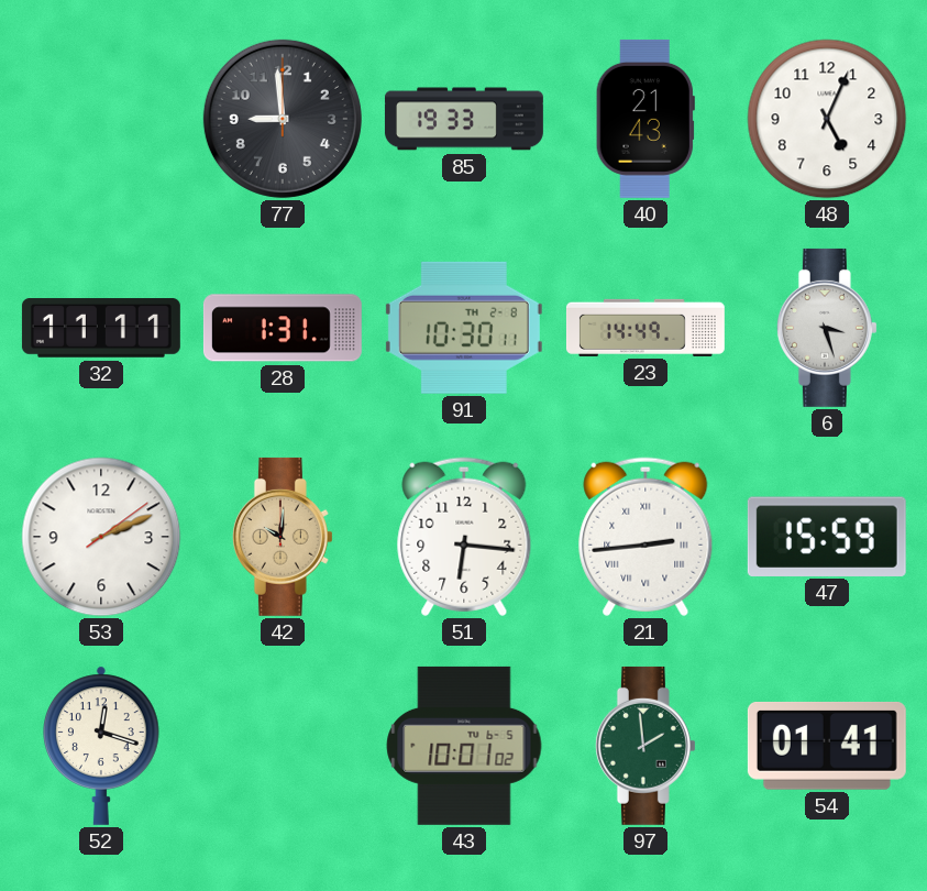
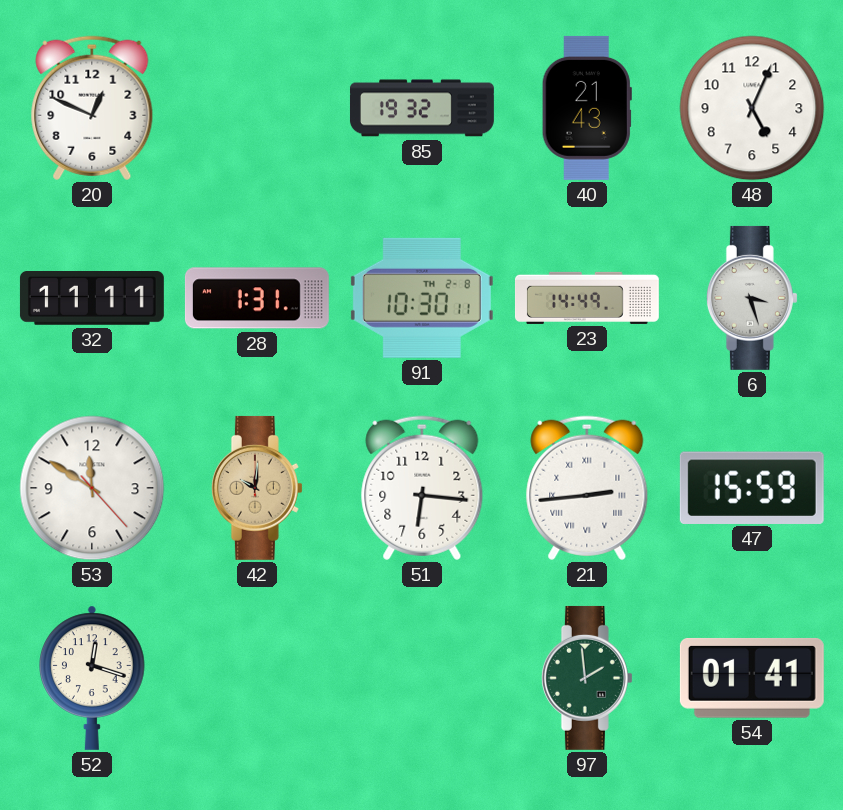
20: none -> 12:49
77: 8:59 -> none
85: 19:33 -> 19:32
53: 2:11 -> 11:50
43: 10:01 -> none
